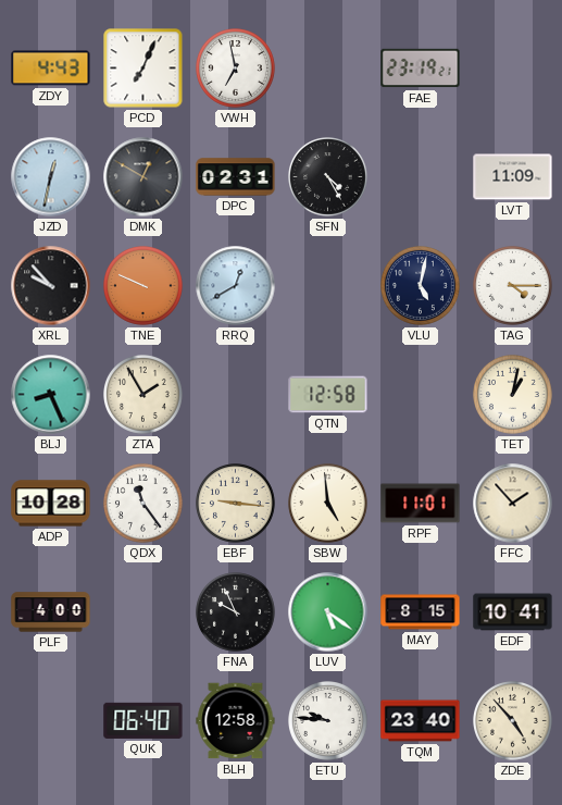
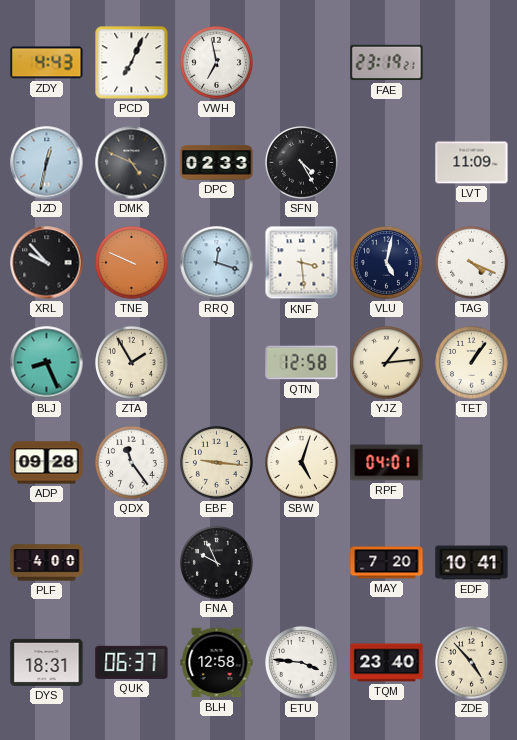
DMK: 12:50 -> 4:49
DPC: 02:31 -> 02:33
RRQ: 12:40 -> 12:18
KNF: none -> 3:29
TAG: 4:15 -> 4:19
YJZ: none -> 1:14
TET: 1:02 -> 1:06
ADP: 10:28 -> 09:28
SBW: 4:59 -> 5:03
RPF: 11:01 -> 04:01
FFC: 1:53 -> none
LUV: 5:21 -> none
MAY: 8:15 -> 7:20
DYS: none -> 18:31
QUK: 06:40 -> 06:37
ETU: 9:46 -> 3:46
